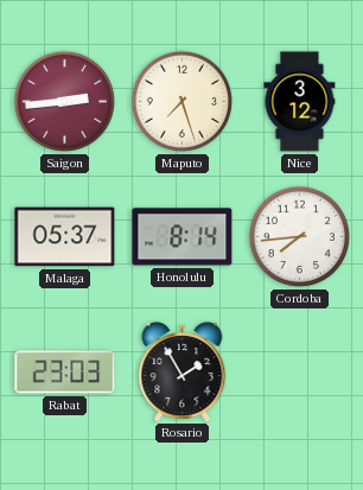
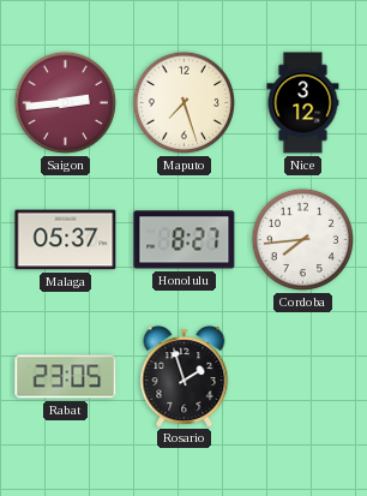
Honolulu: 8:14 -> 8:27
Rabat: 23:03 -> 23:05
Rosario: 1:55 -> 1:57
